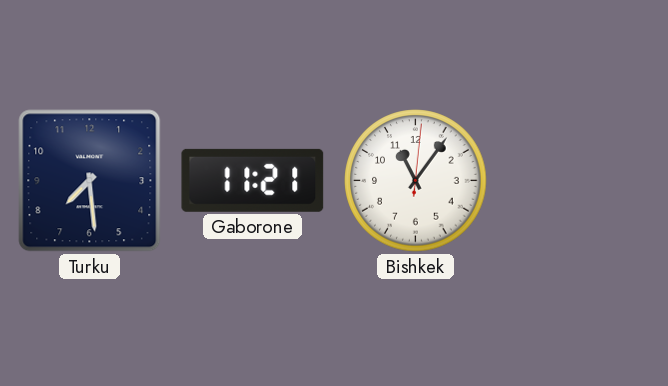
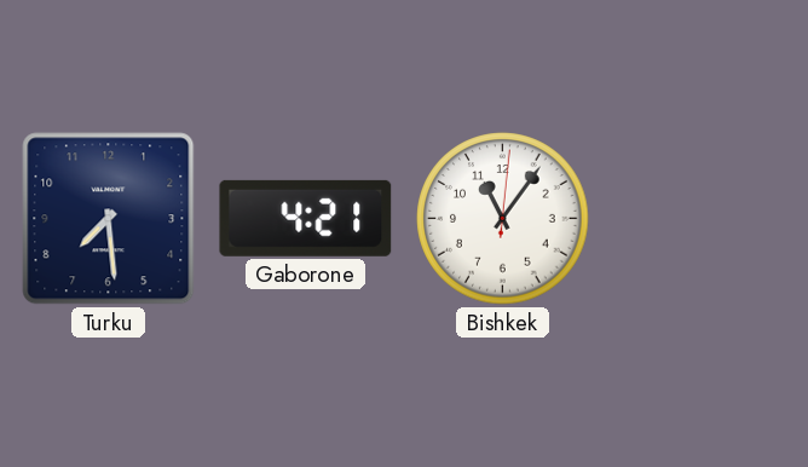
Gaborone: 11:21 -> 4:21
